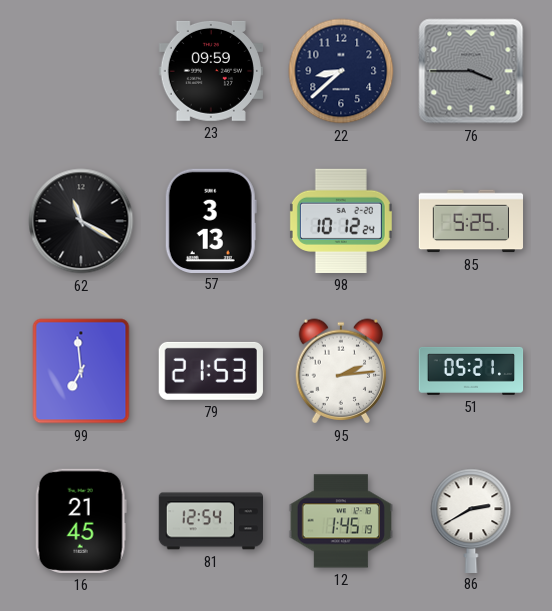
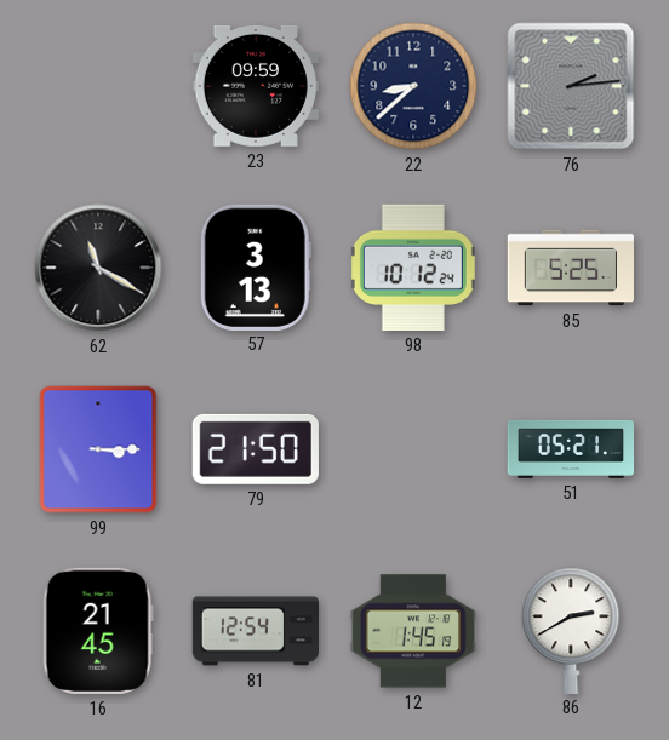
76: 3:45 -> 2:14
99: 6:59 -> 3:15
79: 21:53 -> 21:50
95: 2:14 -> none
